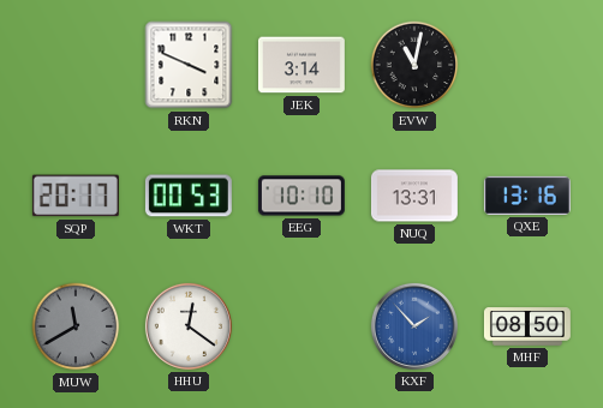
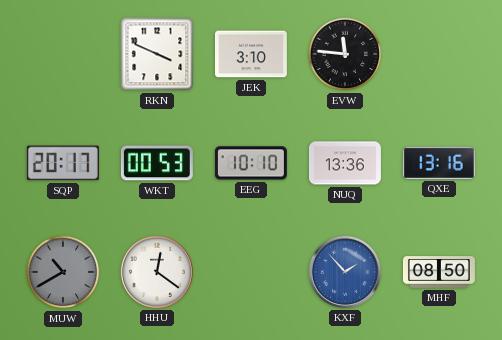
JEK: 3:14 -> 3:10
EVW: 11:02 -> 11:46
NUQ: 13:31 -> 13:36
MUW: 11:40 -> 10:40
